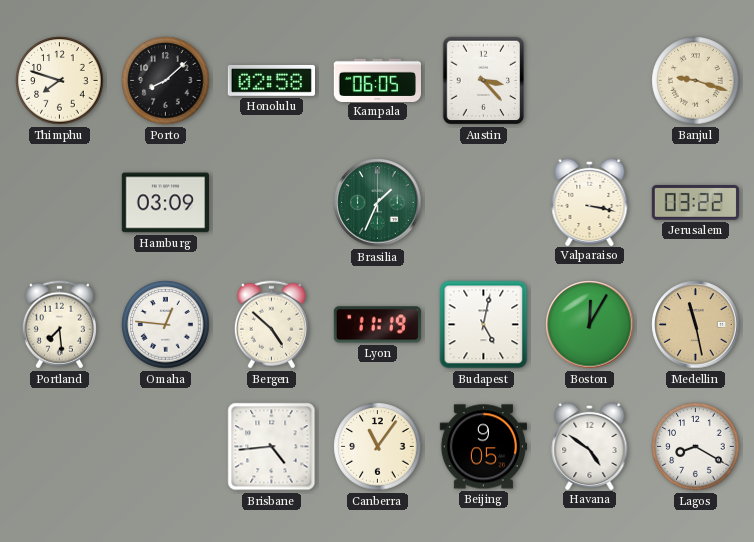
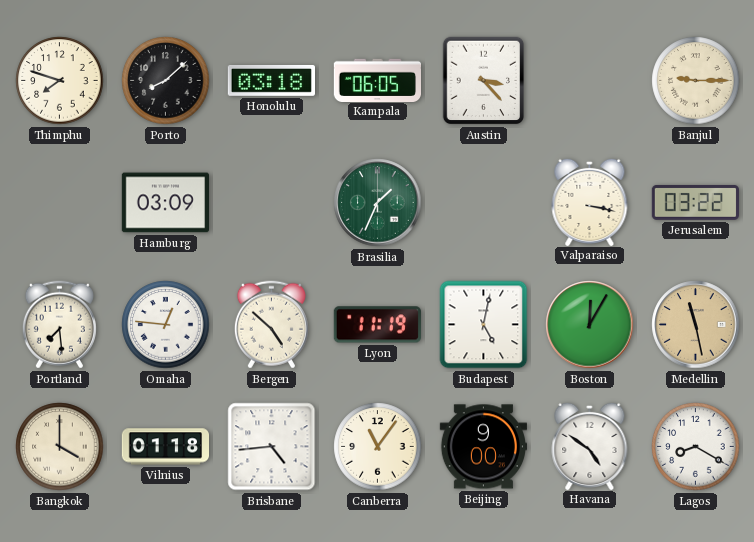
Honolulu: 02:58 -> 03:18
Banjul: 9:18 -> 9:15
Bangkok: none -> 4:00
Vilnius: none -> 01:18
Beijing: 9:05 -> 9:00
